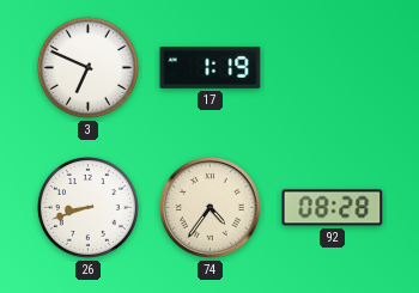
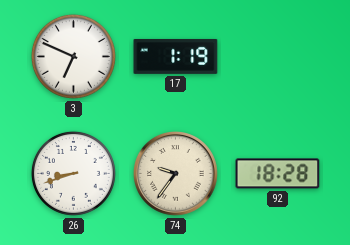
74: 4:36 -> 9:36
92: 08:28 -> 18:28
